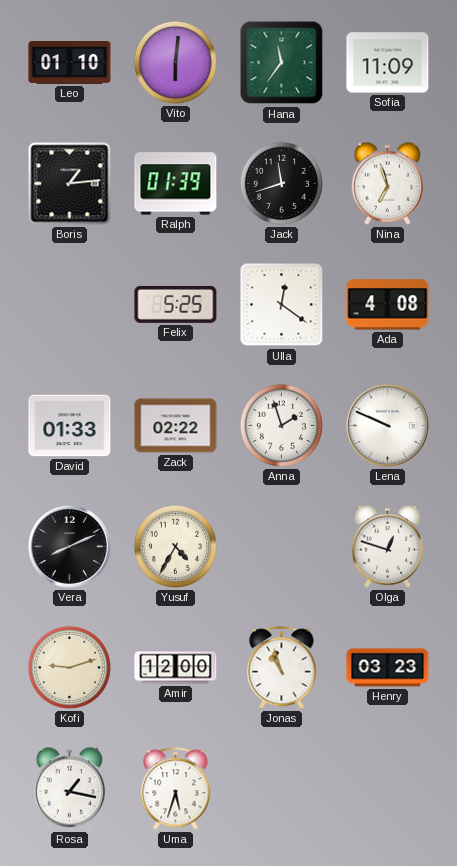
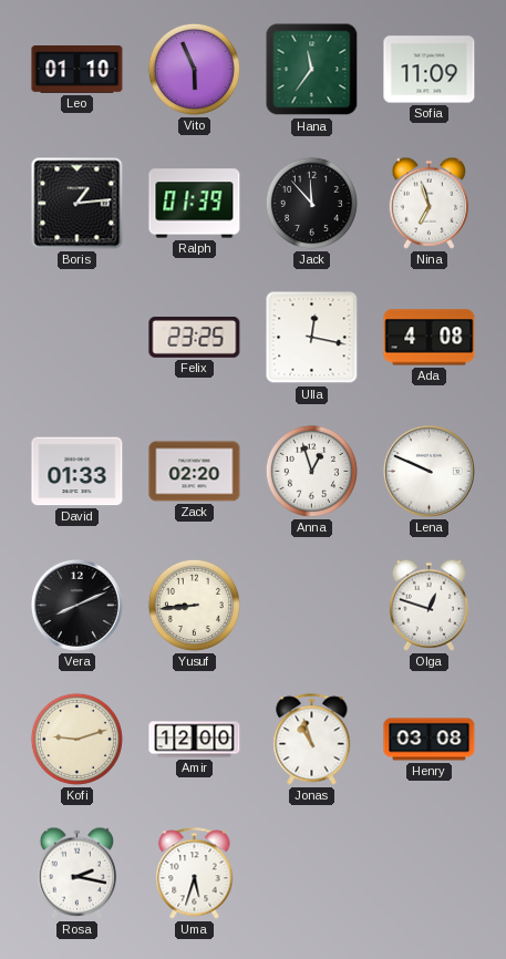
Vito: 6:01 -> 5:56
Jack: 11:42 -> 11:53
Felix: 5:25 -> 23:25
Ulla: 12:21 -> 12:17
Zack: 02:22 -> 02:20
Anna: 1:57 -> 12:57
Yusuf: 4:35 -> 8:44
Henry: 03:23 -> 03:08
Rosa: 1:17 -> 2:17
